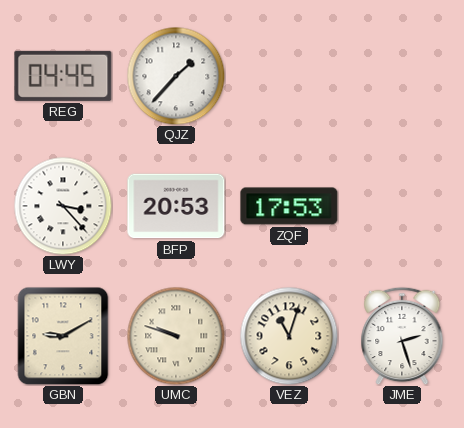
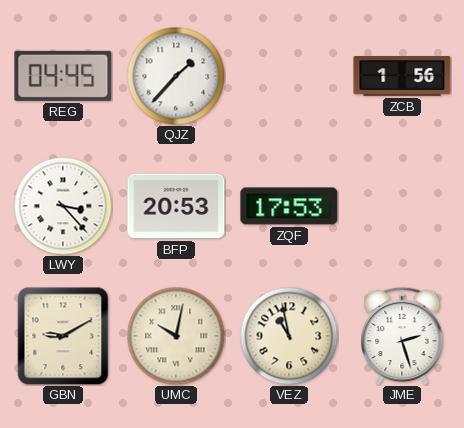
ZCB: none -> 1:56
UMC: 9:48 -> 10:02
VEZ: 11:03 -> 10:58
